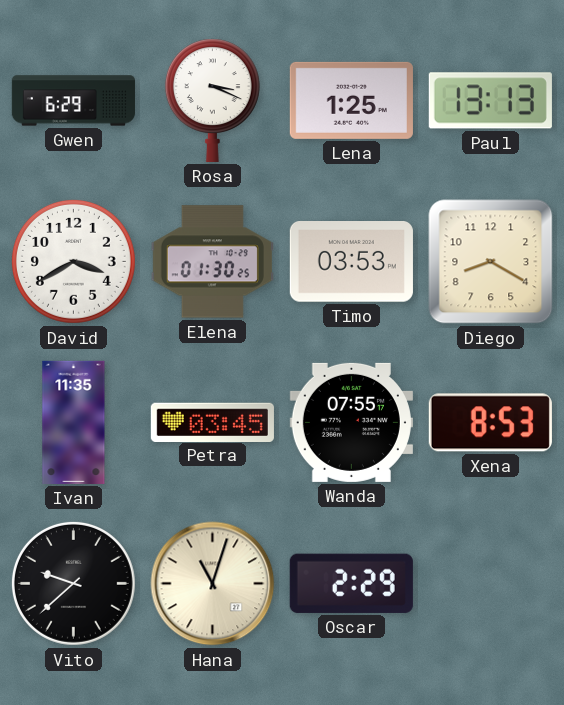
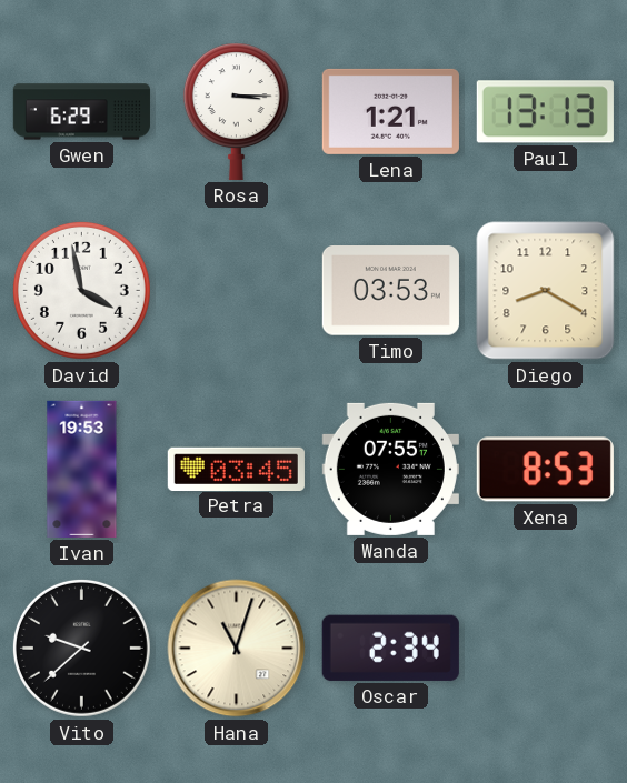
Rosa: 3:19 -> 3:15
Lena: 1:25 -> 1:21
David: 3:40 -> 3:58
Elena: 01:30 -> none
Ivan: 11:35 -> 19:53
Oscar: 2:29 -> 2:34
